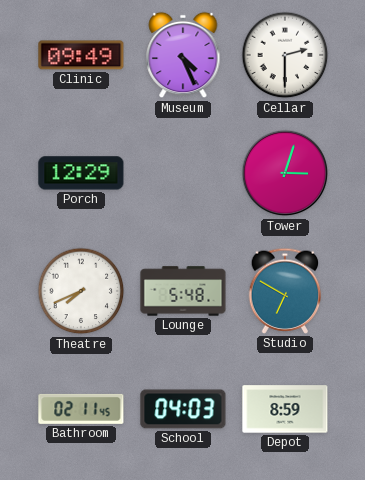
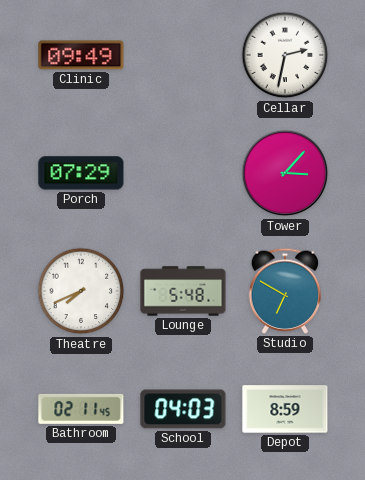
Museum: 4:26 -> none
Cellar: 2:30 -> 2:32
Porch: 12:29 -> 07:29
Tower: 3:03 -> 3:07
